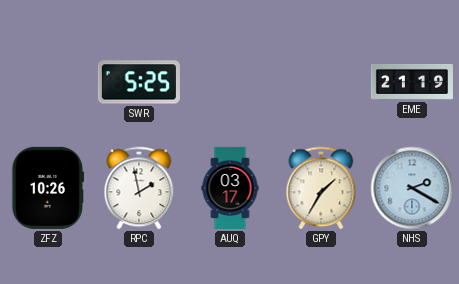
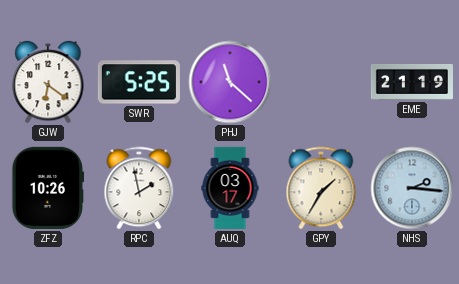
GJW: none -> 6:21
PHJ: none -> 11:22
NHS: 2:20 -> 2:16
